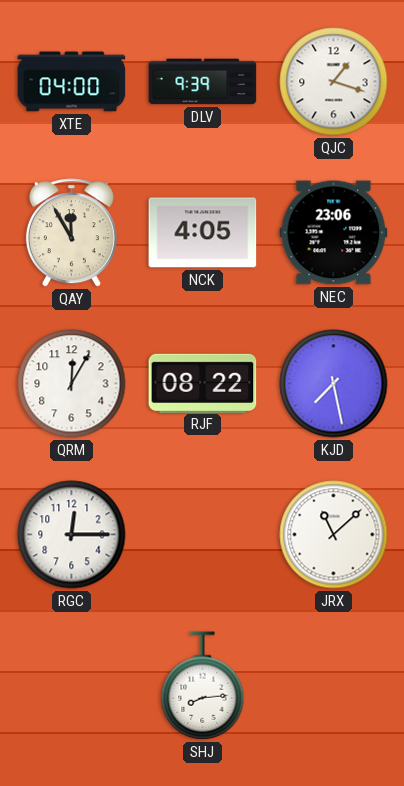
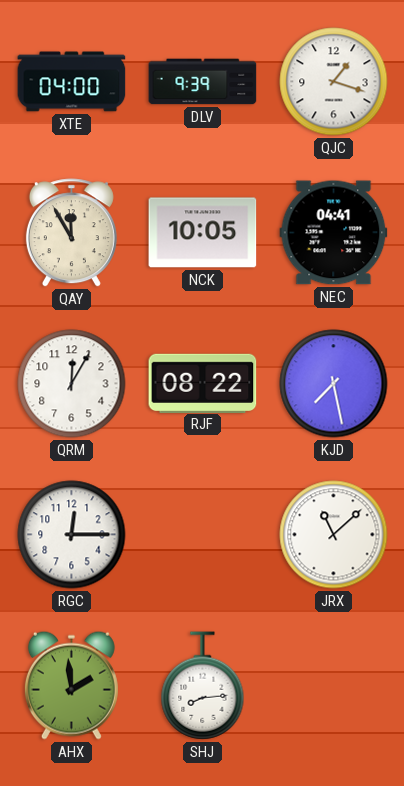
NCK: 4:05 -> 10:05
NEC: 23:06 -> 04:41
AHX: none -> 1:59
